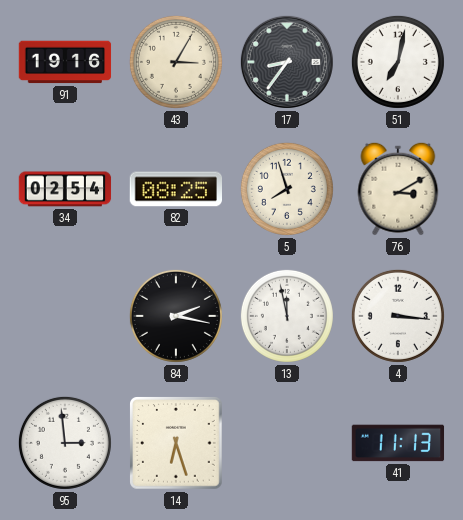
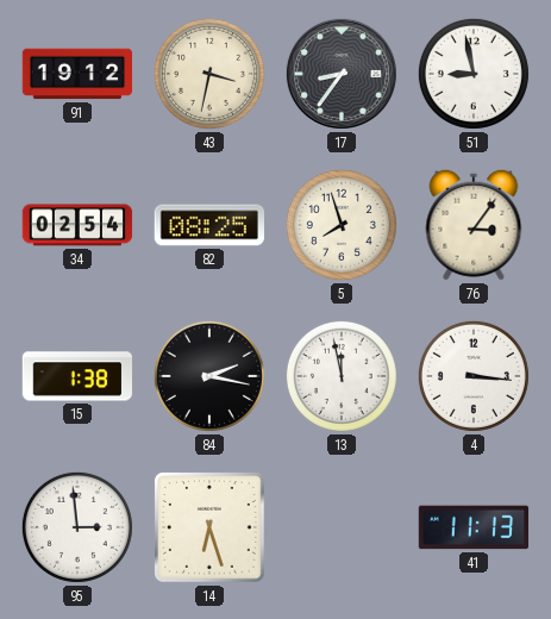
91: 19:16 -> 19:12
43: 3:05 -> 3:32
51: 7:02 -> 8:58
76: 3:10 -> 3:06
15: none -> 1:38
